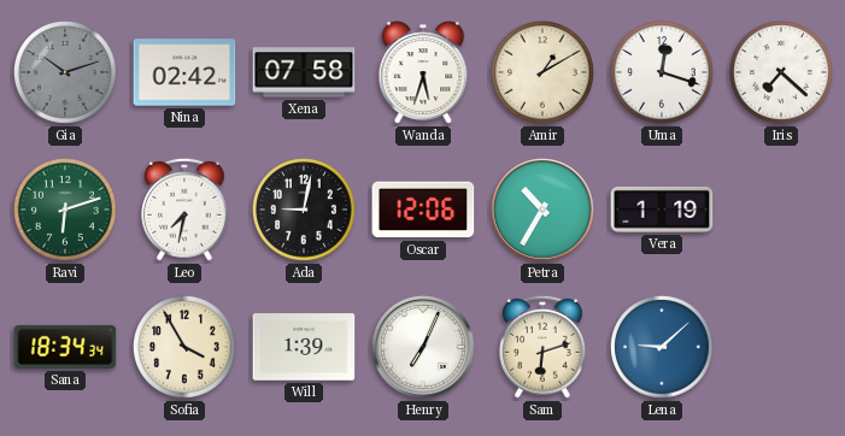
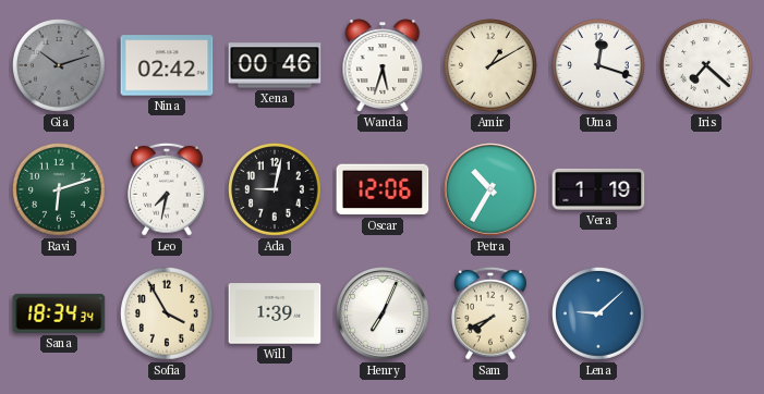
Xena: 07:58 -> 00:46
Sam: 6:12 -> 7:41
